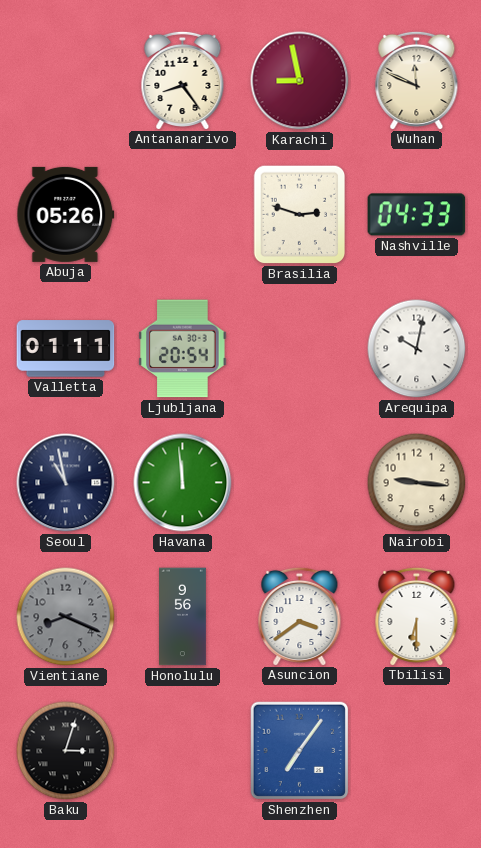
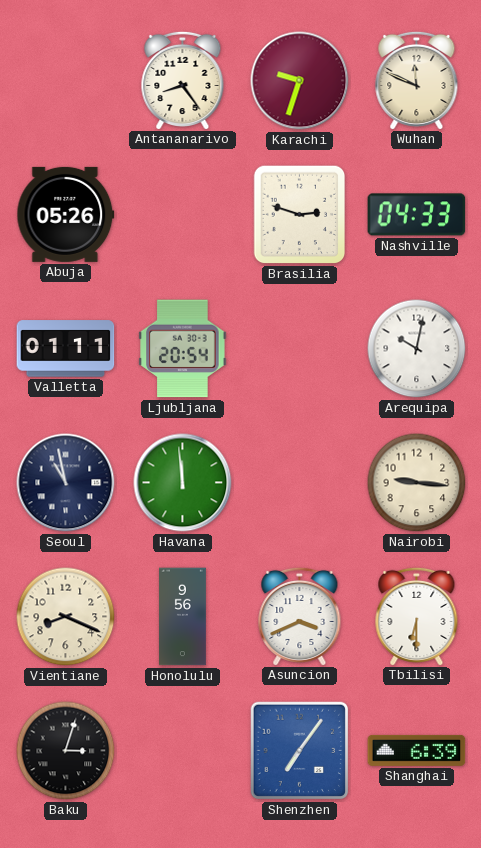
Karachi: 8:58 -> 9:33
Vientiane dial: grey -> cream
Asuncion: 3:39 -> 3:41
Shanghai: none -> 6:39
